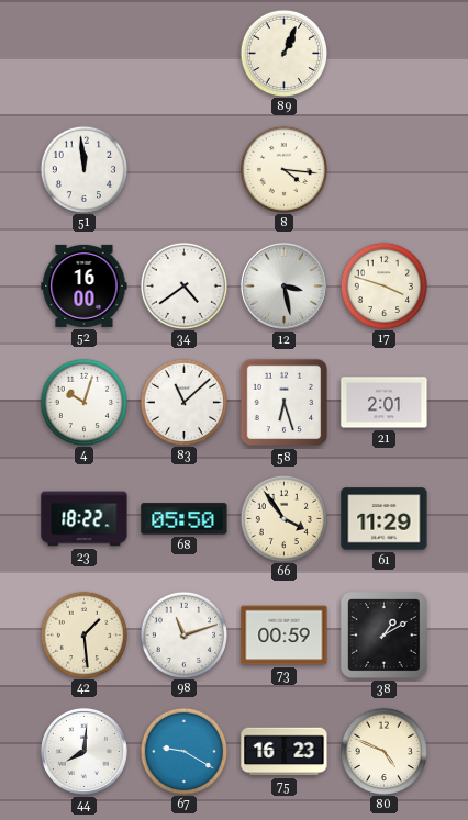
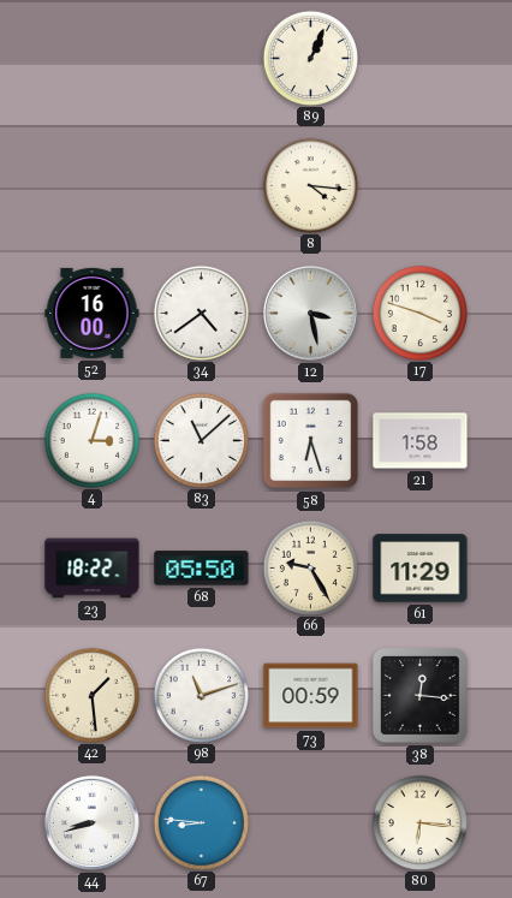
51: 11:59 -> none
4: 10:03 -> 3:03
21: 2:01 -> 1:58
66: 3:54 -> 9:25
38: 1:10 -> 12:16
44: 8:01 -> 8:42
67: 9:20 -> 8:46
75: 16:23 -> none
80: 4:49 -> 6:16
